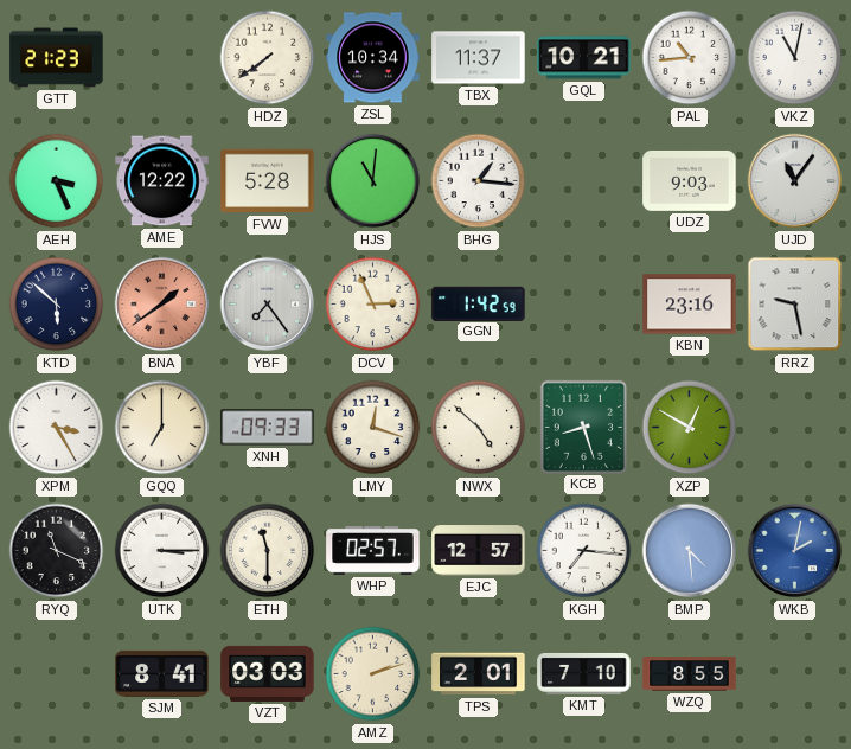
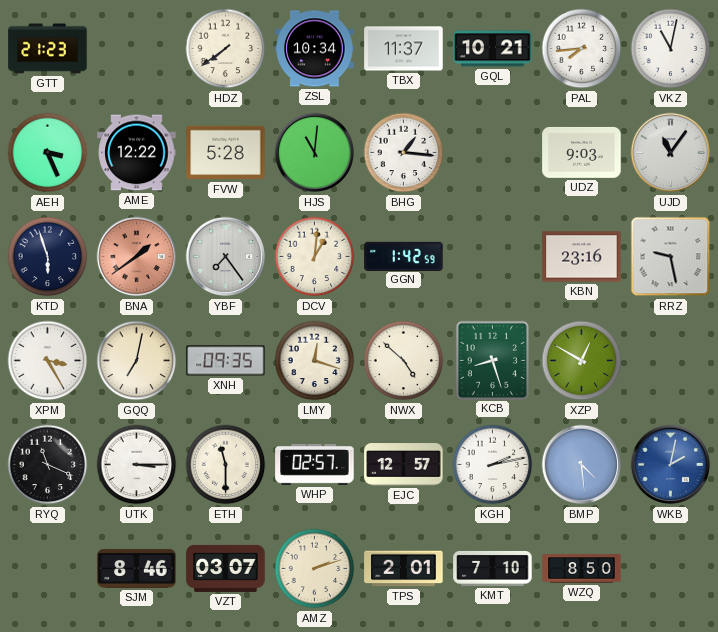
PAL: 10:44 -> 7:44
KTD: 5:52 -> 5:57
DCV: 2:56 -> 1:01
GQQ: 7:00 -> 7:02
XNH: 09:33 -> 09:35
KGH: 7:16 -> 2:13
SJM: 8:41 -> 8:46
VZT: 03:03 -> 03:07
WZQ: 8:55 -> 8:50
